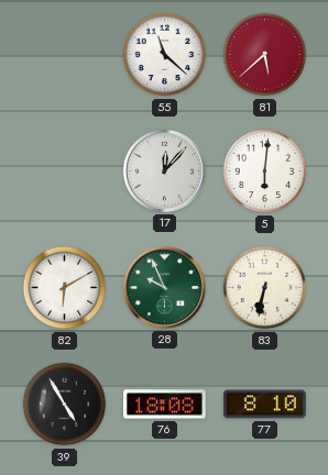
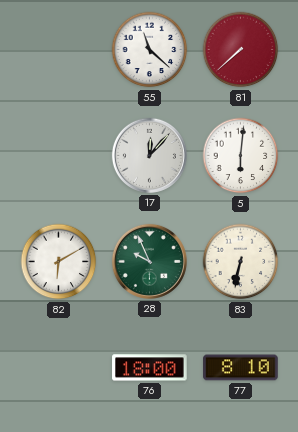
81: 5:38 -> 7:38
39: 4:55 -> none
76: 18:08 -> 18:00
